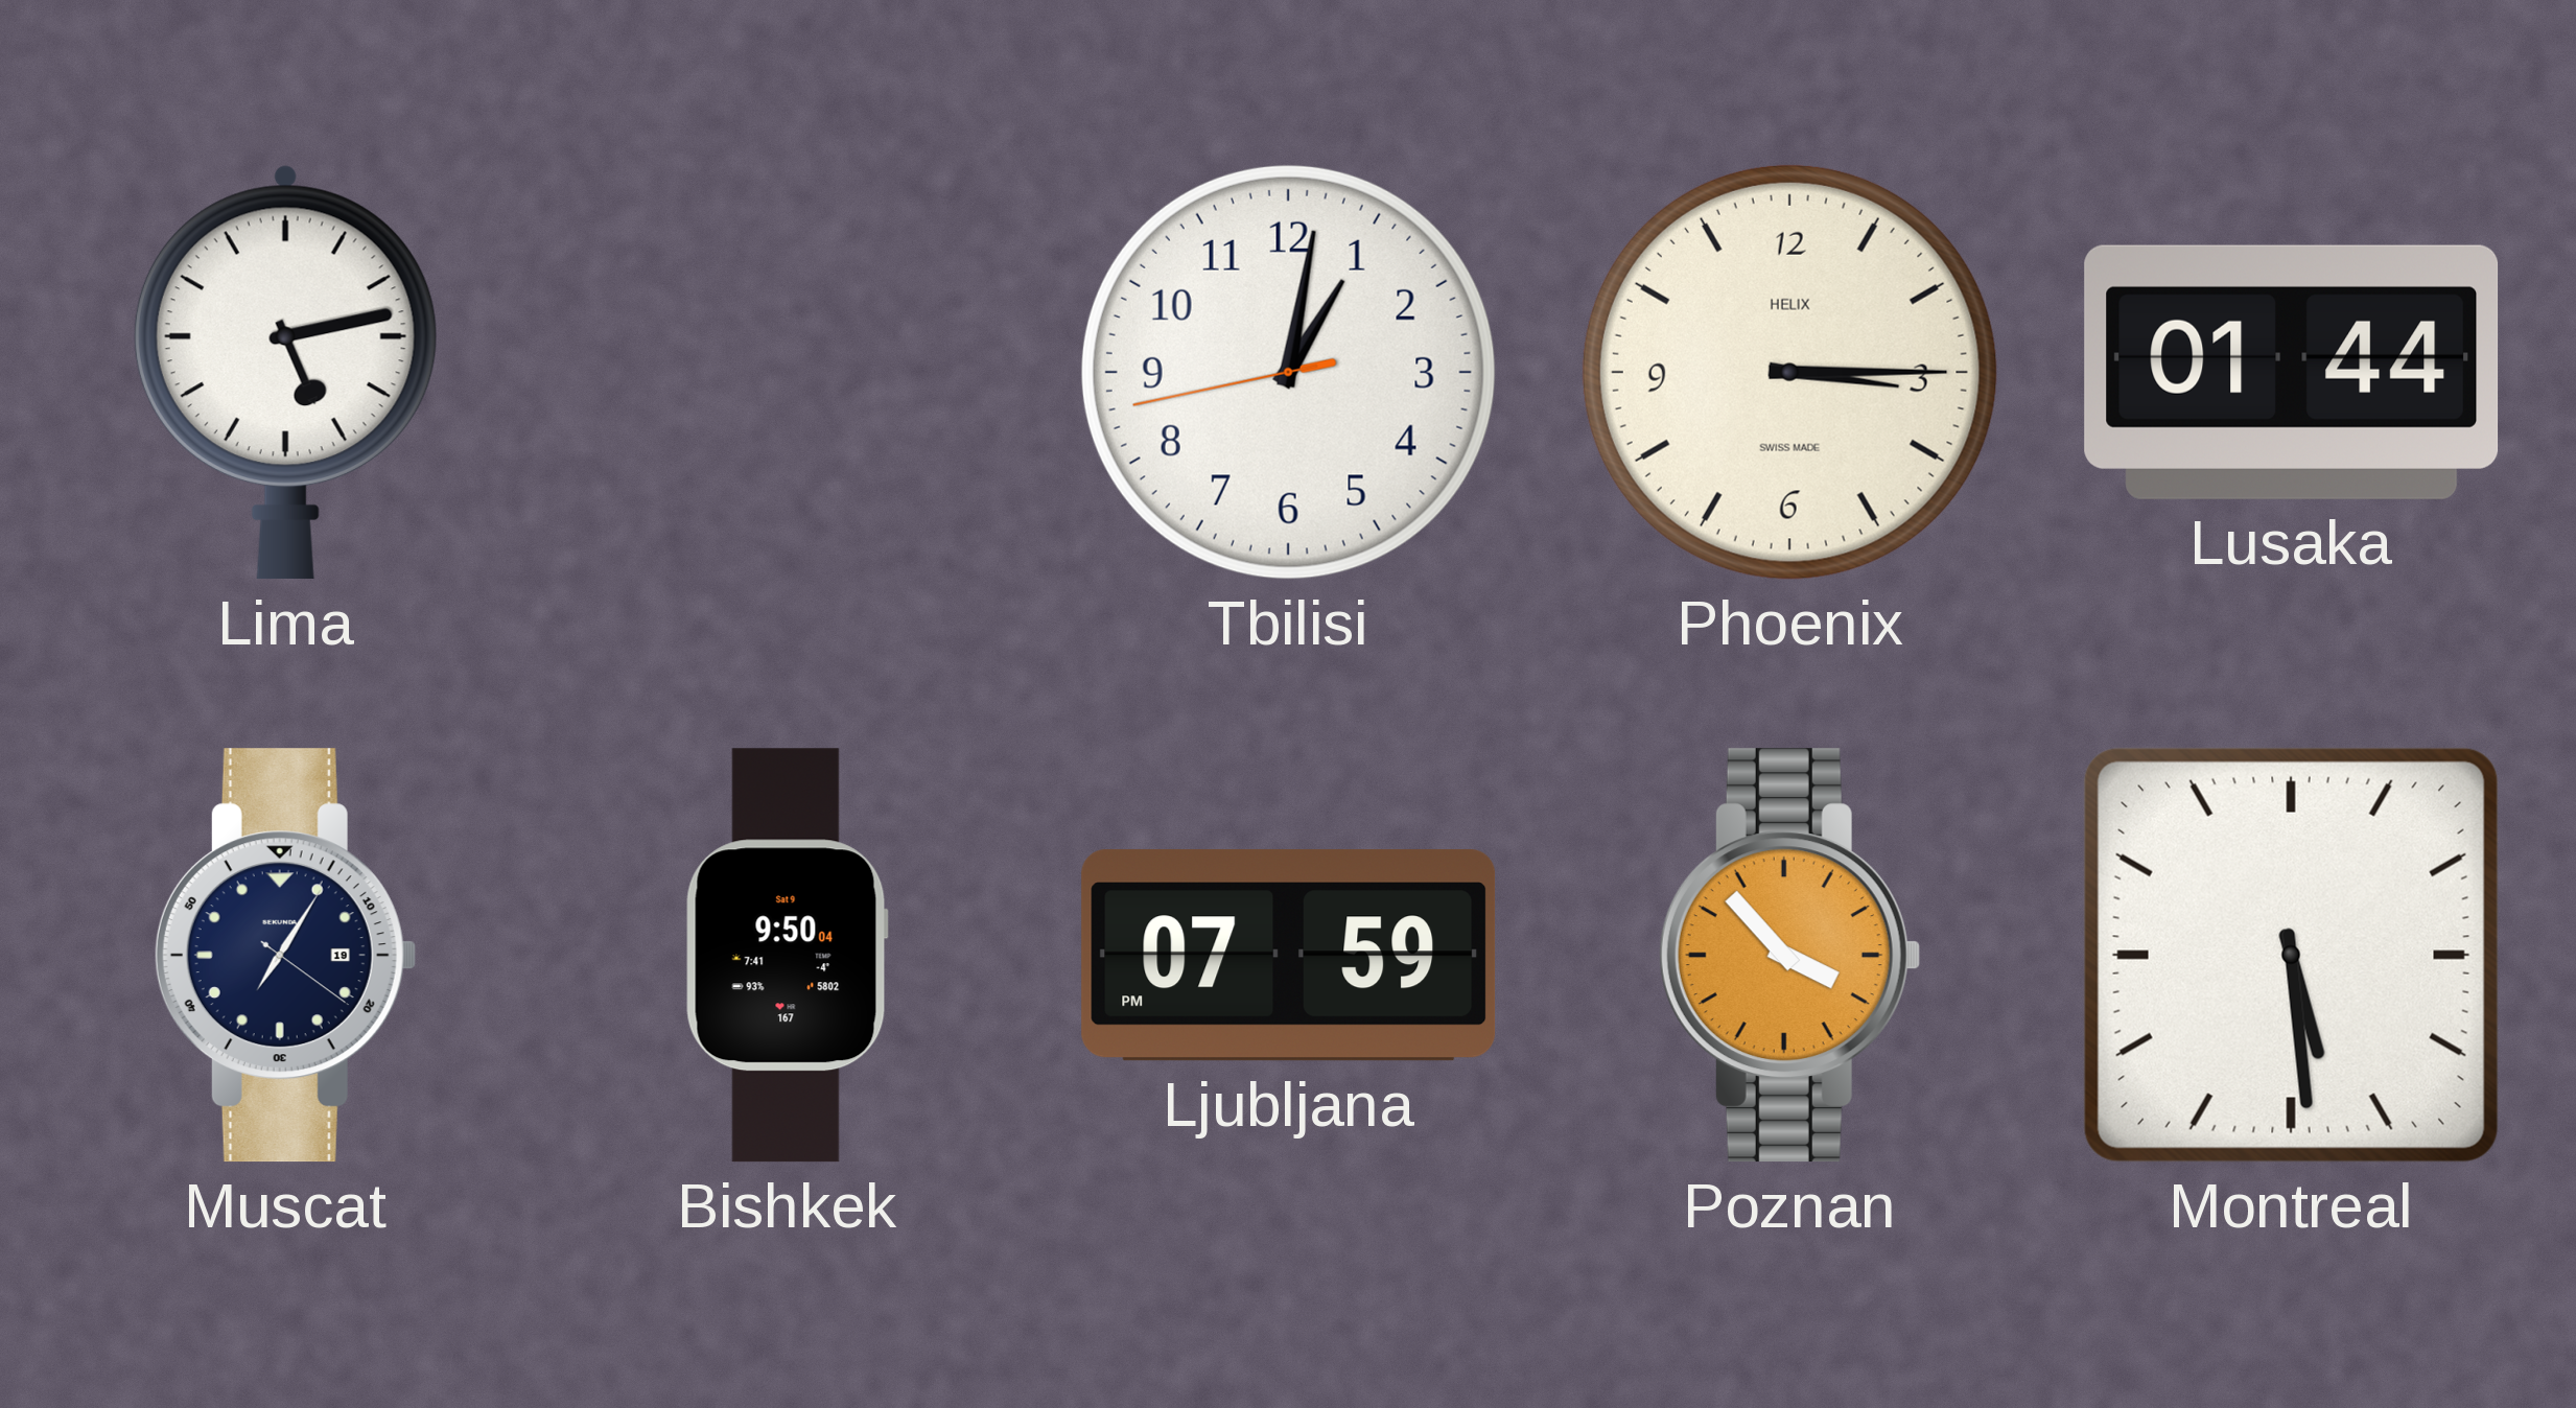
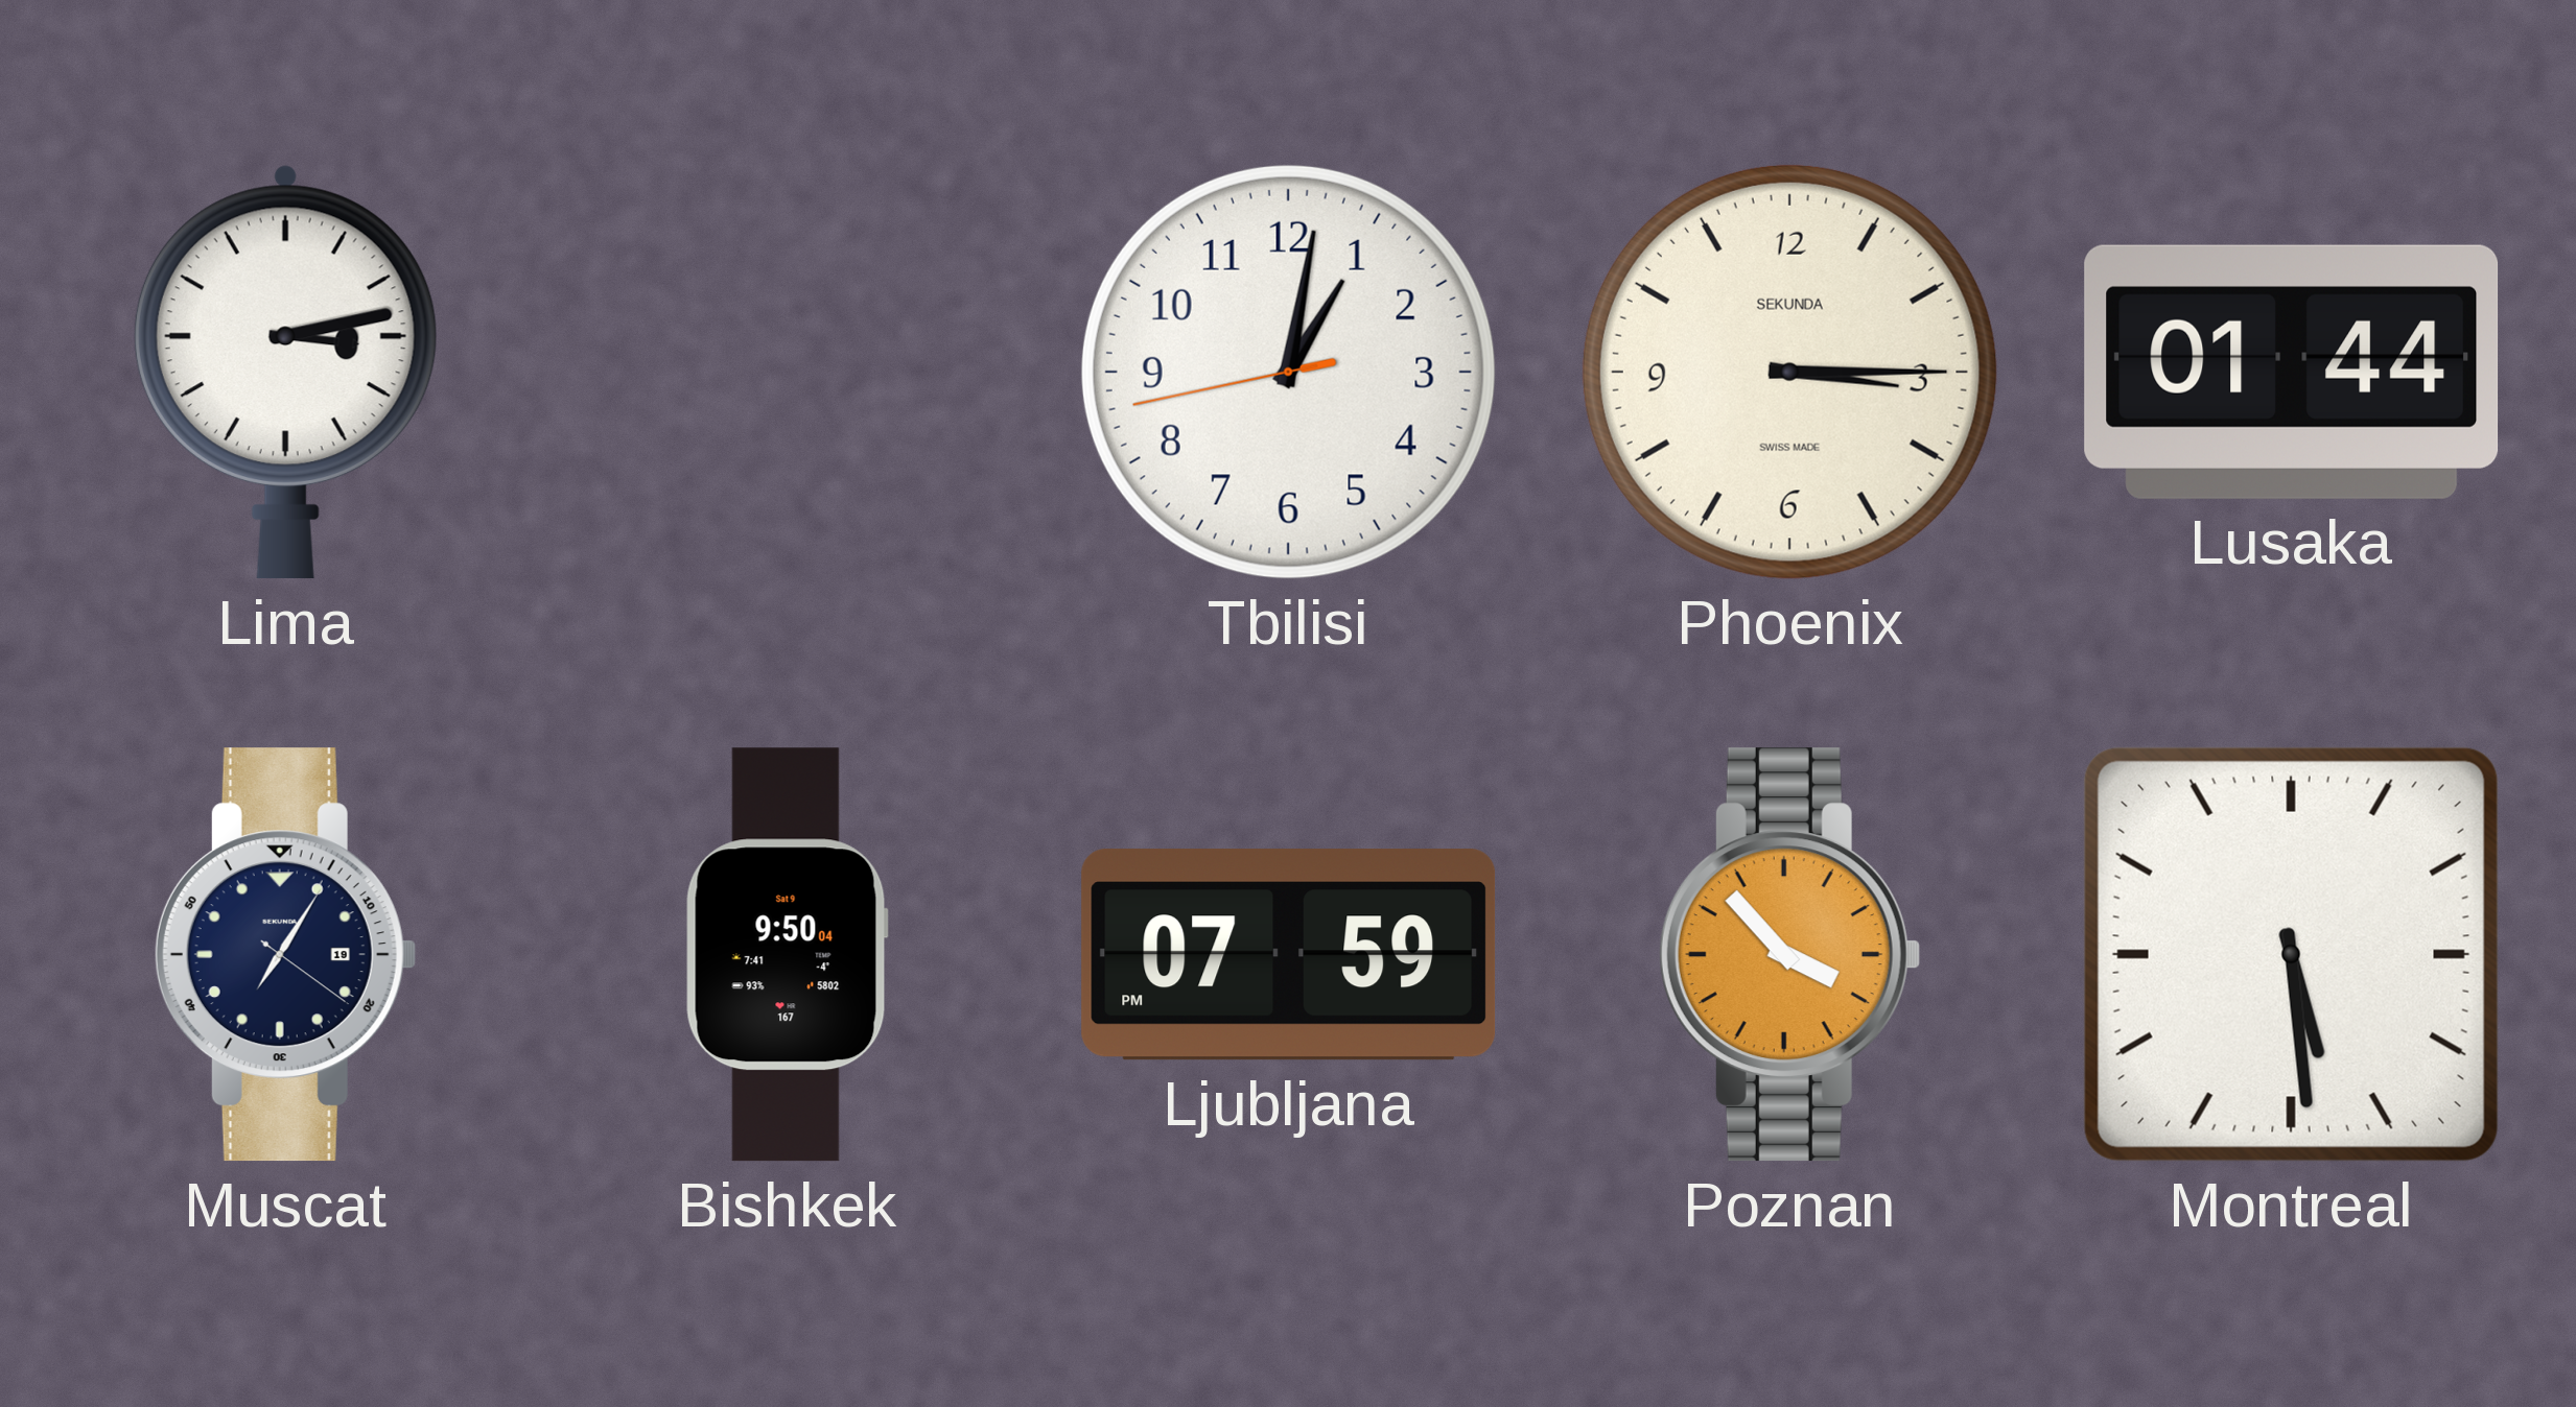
Lima: 5:13 -> 3:13
Phoenix brand: HELIX -> SEKUNDA
